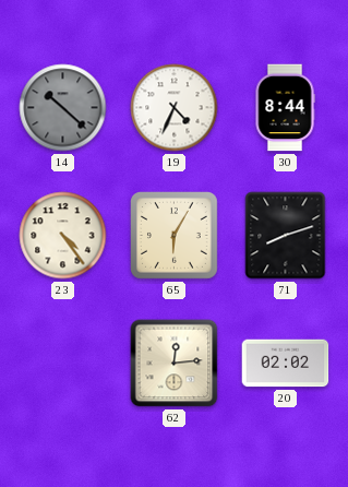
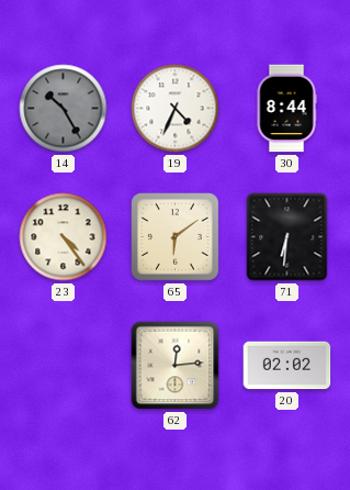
14: 10:22 -> 10:25
65: 6:05 -> 6:09
71: 8:12 -> 6:31
